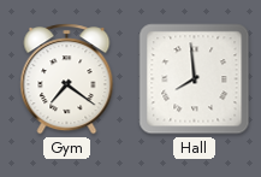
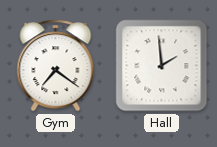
Hall: 7:59 -> 1:59
